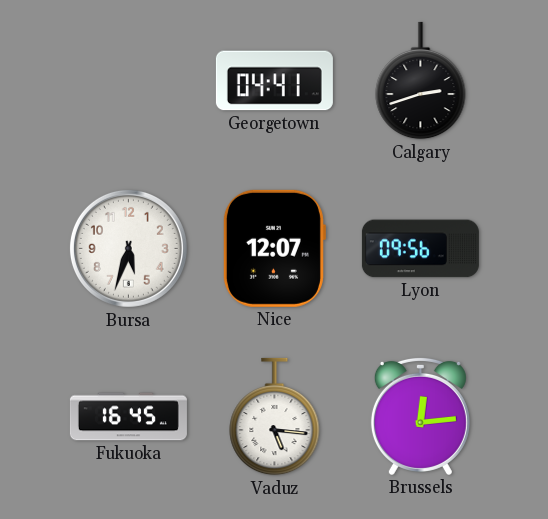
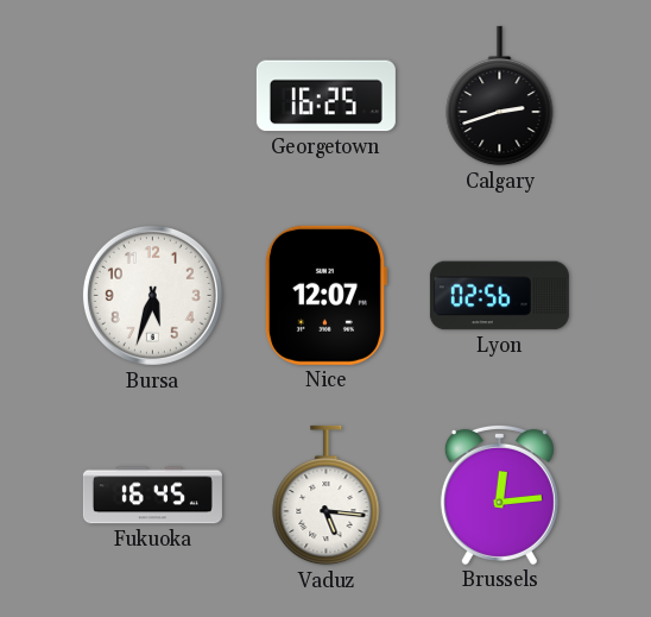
Georgetown: 04:41 -> 16:25
Lyon: 09:56 -> 02:56
